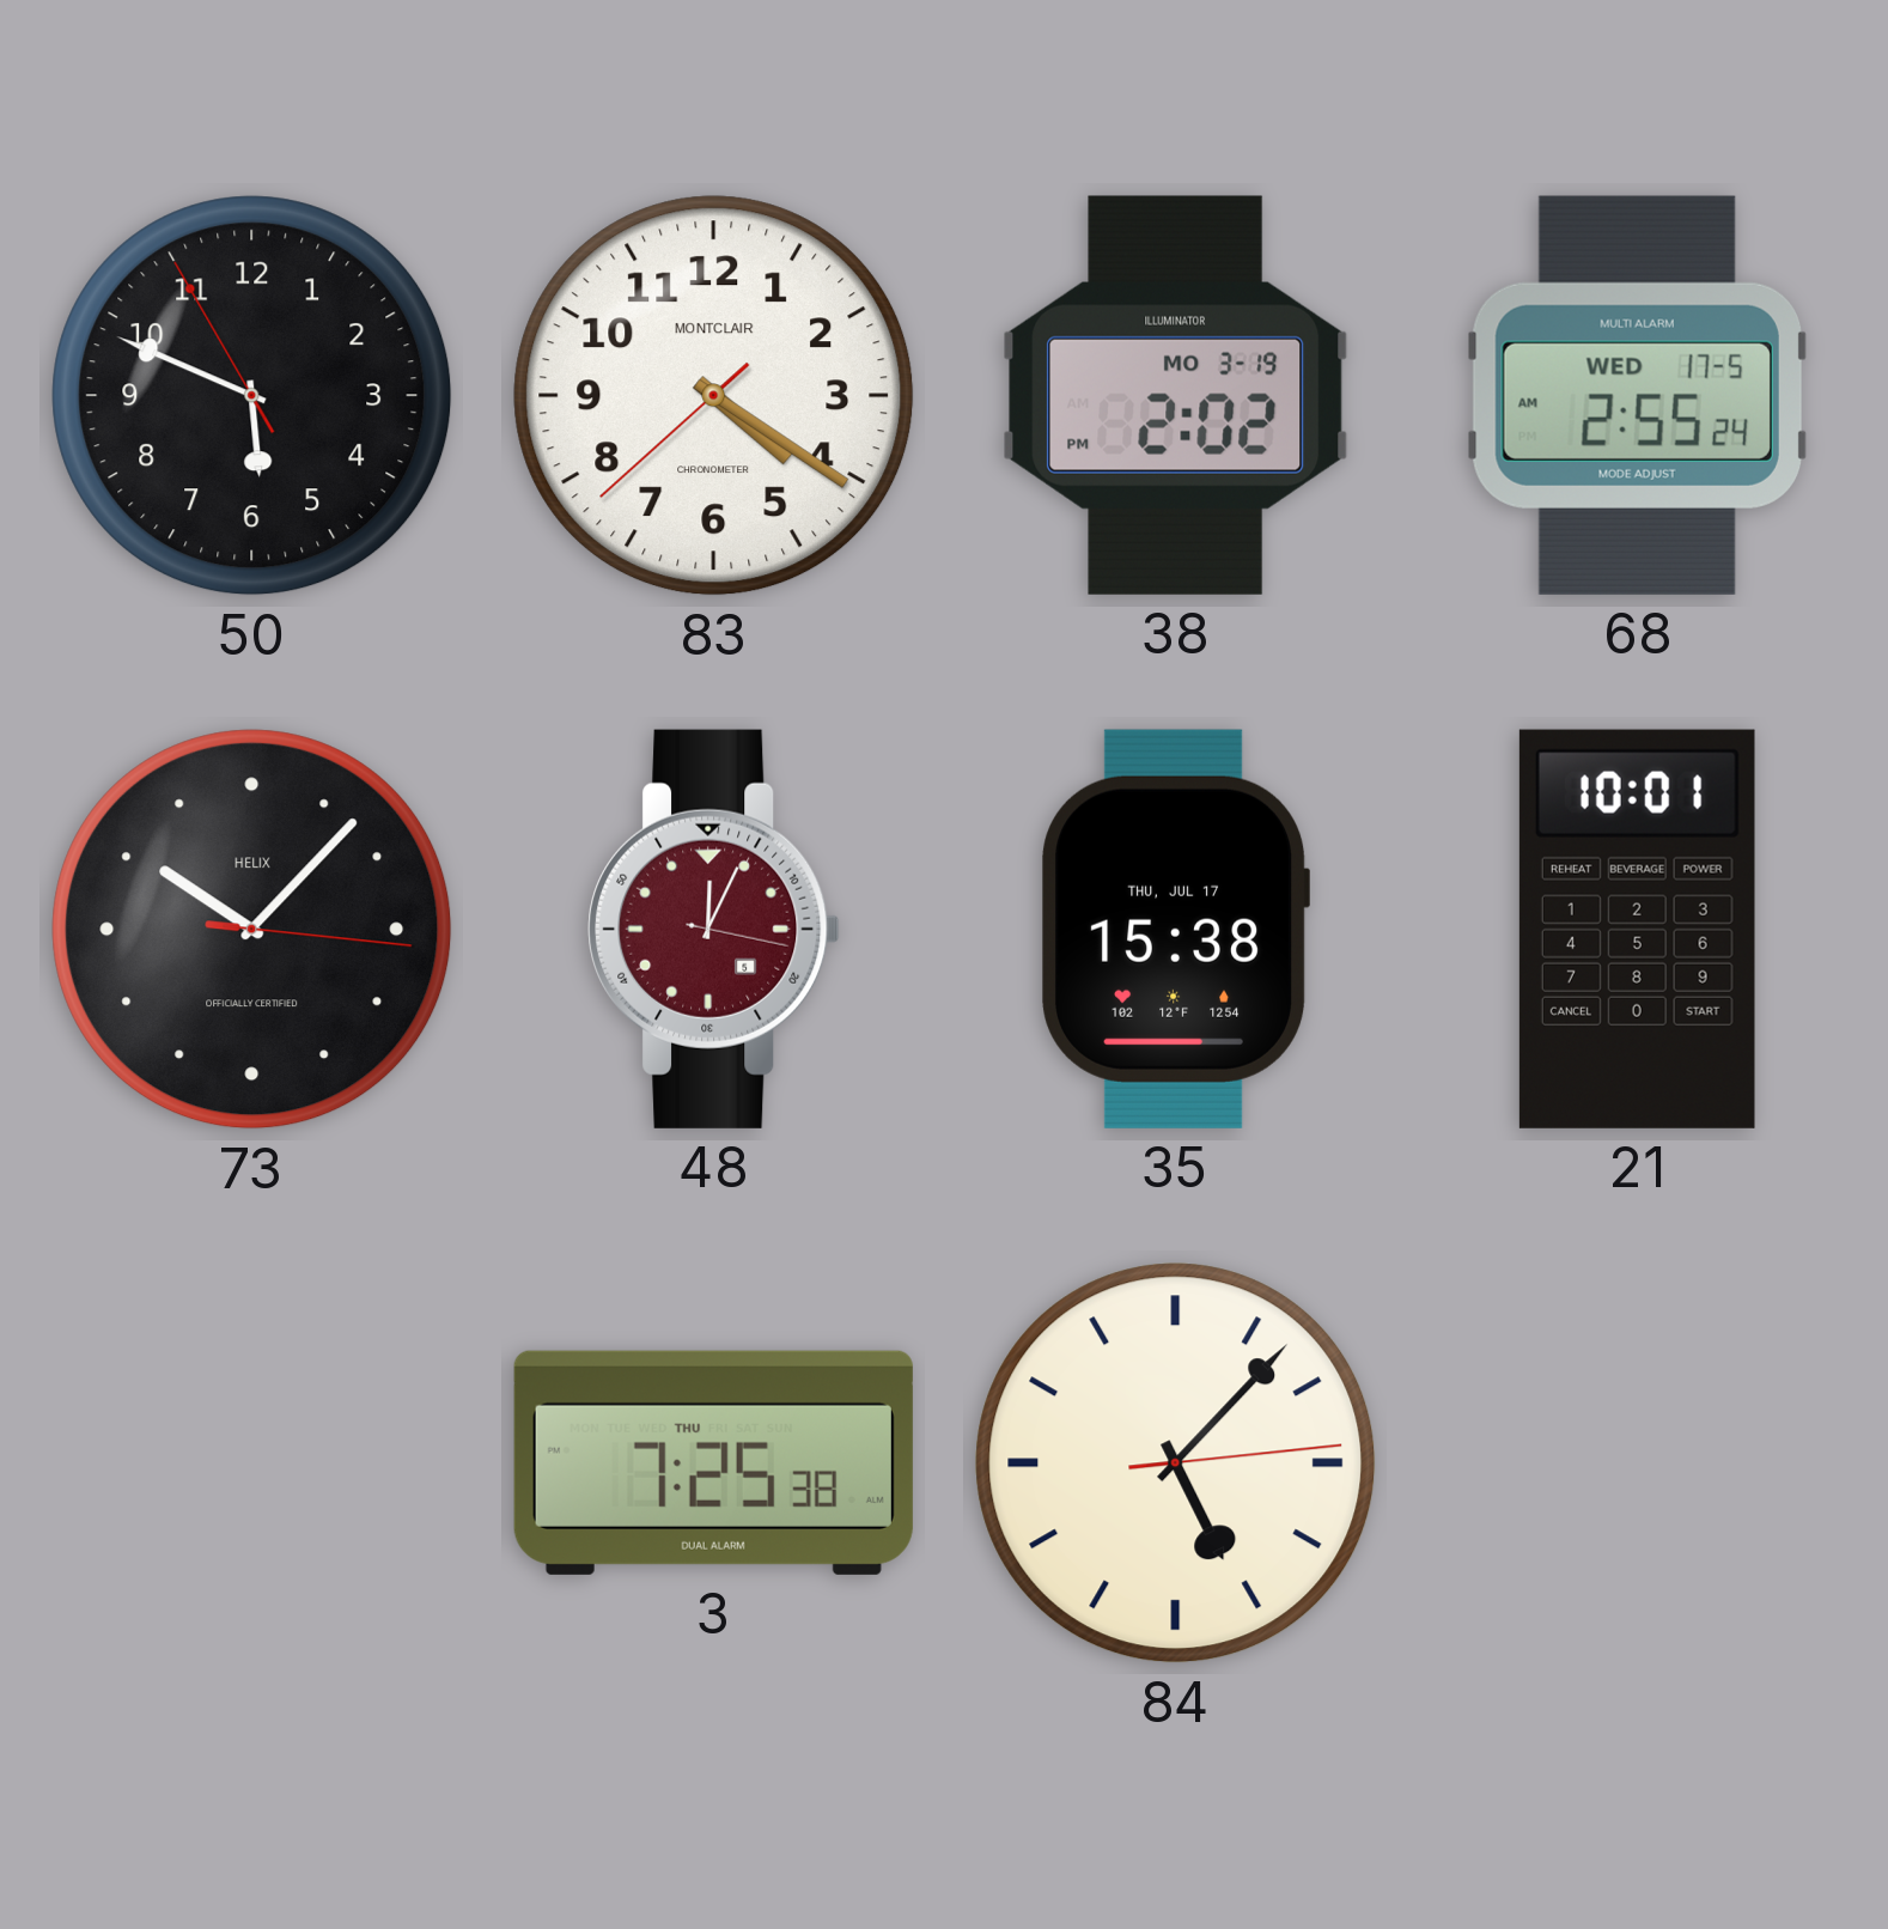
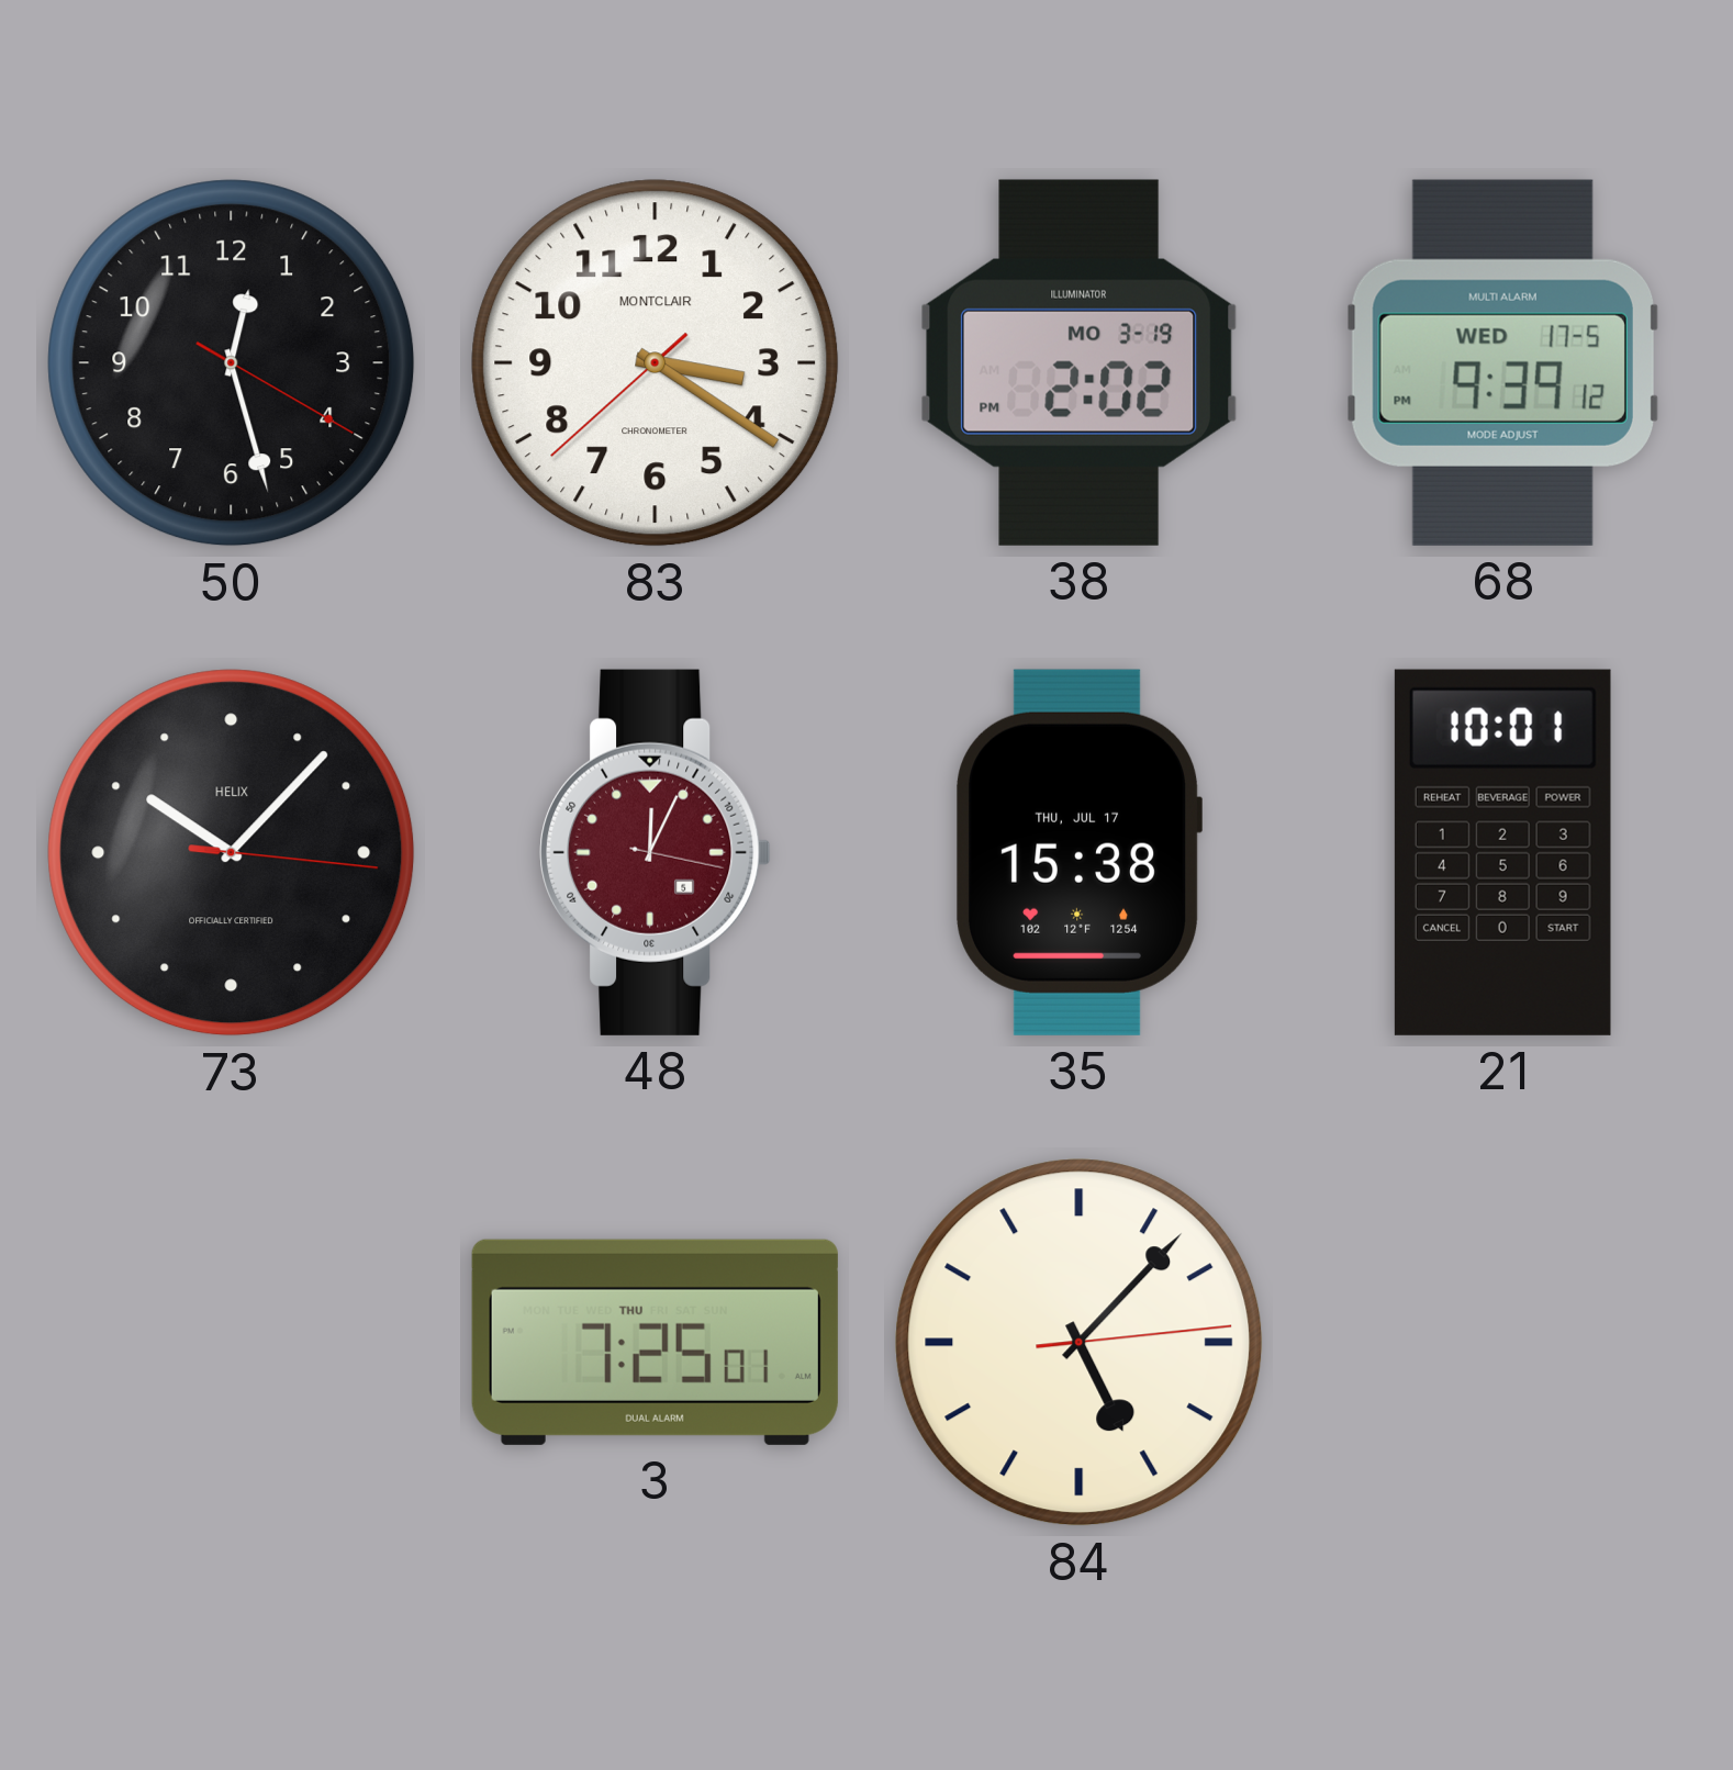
50: 5:48 -> 12:27
83: 4:20 -> 3:20
68: 2:55 -> 9:39
3: 7:25:38 -> 7:25:01
